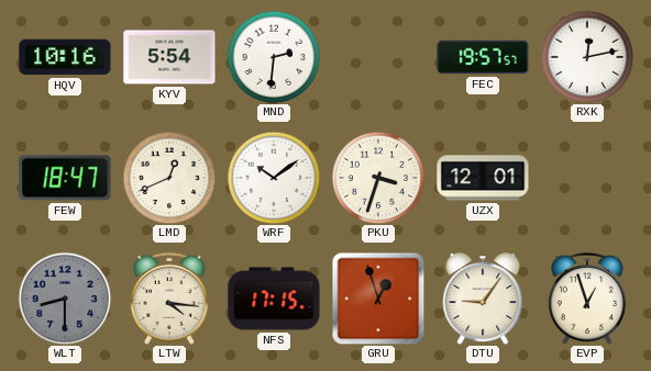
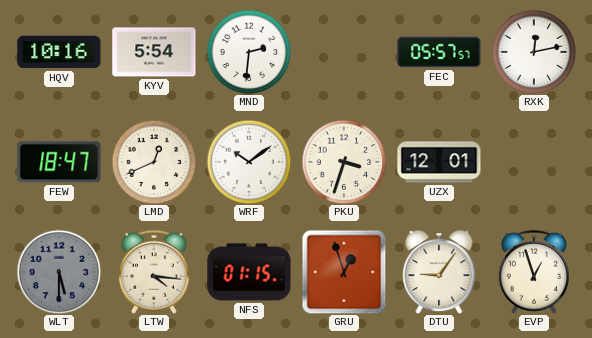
FEC: 19:57 -> 05:57
WLT: 8:30 -> 5:30
NFS: 17:15 -> 01:15
